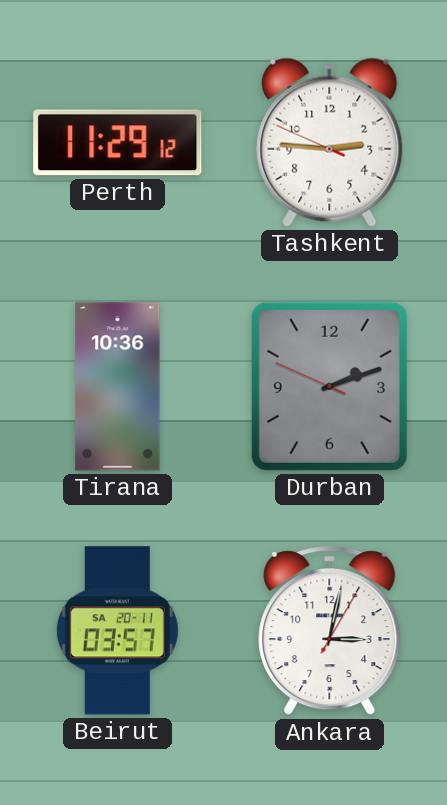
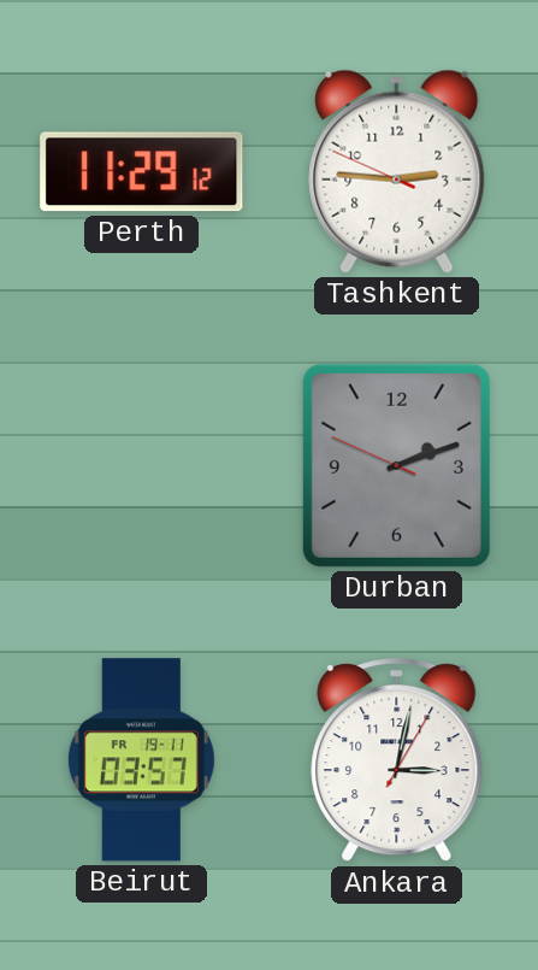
Tirana: 10:36 -> none
Beirut date: SA 20-11 -> FR 19-11
